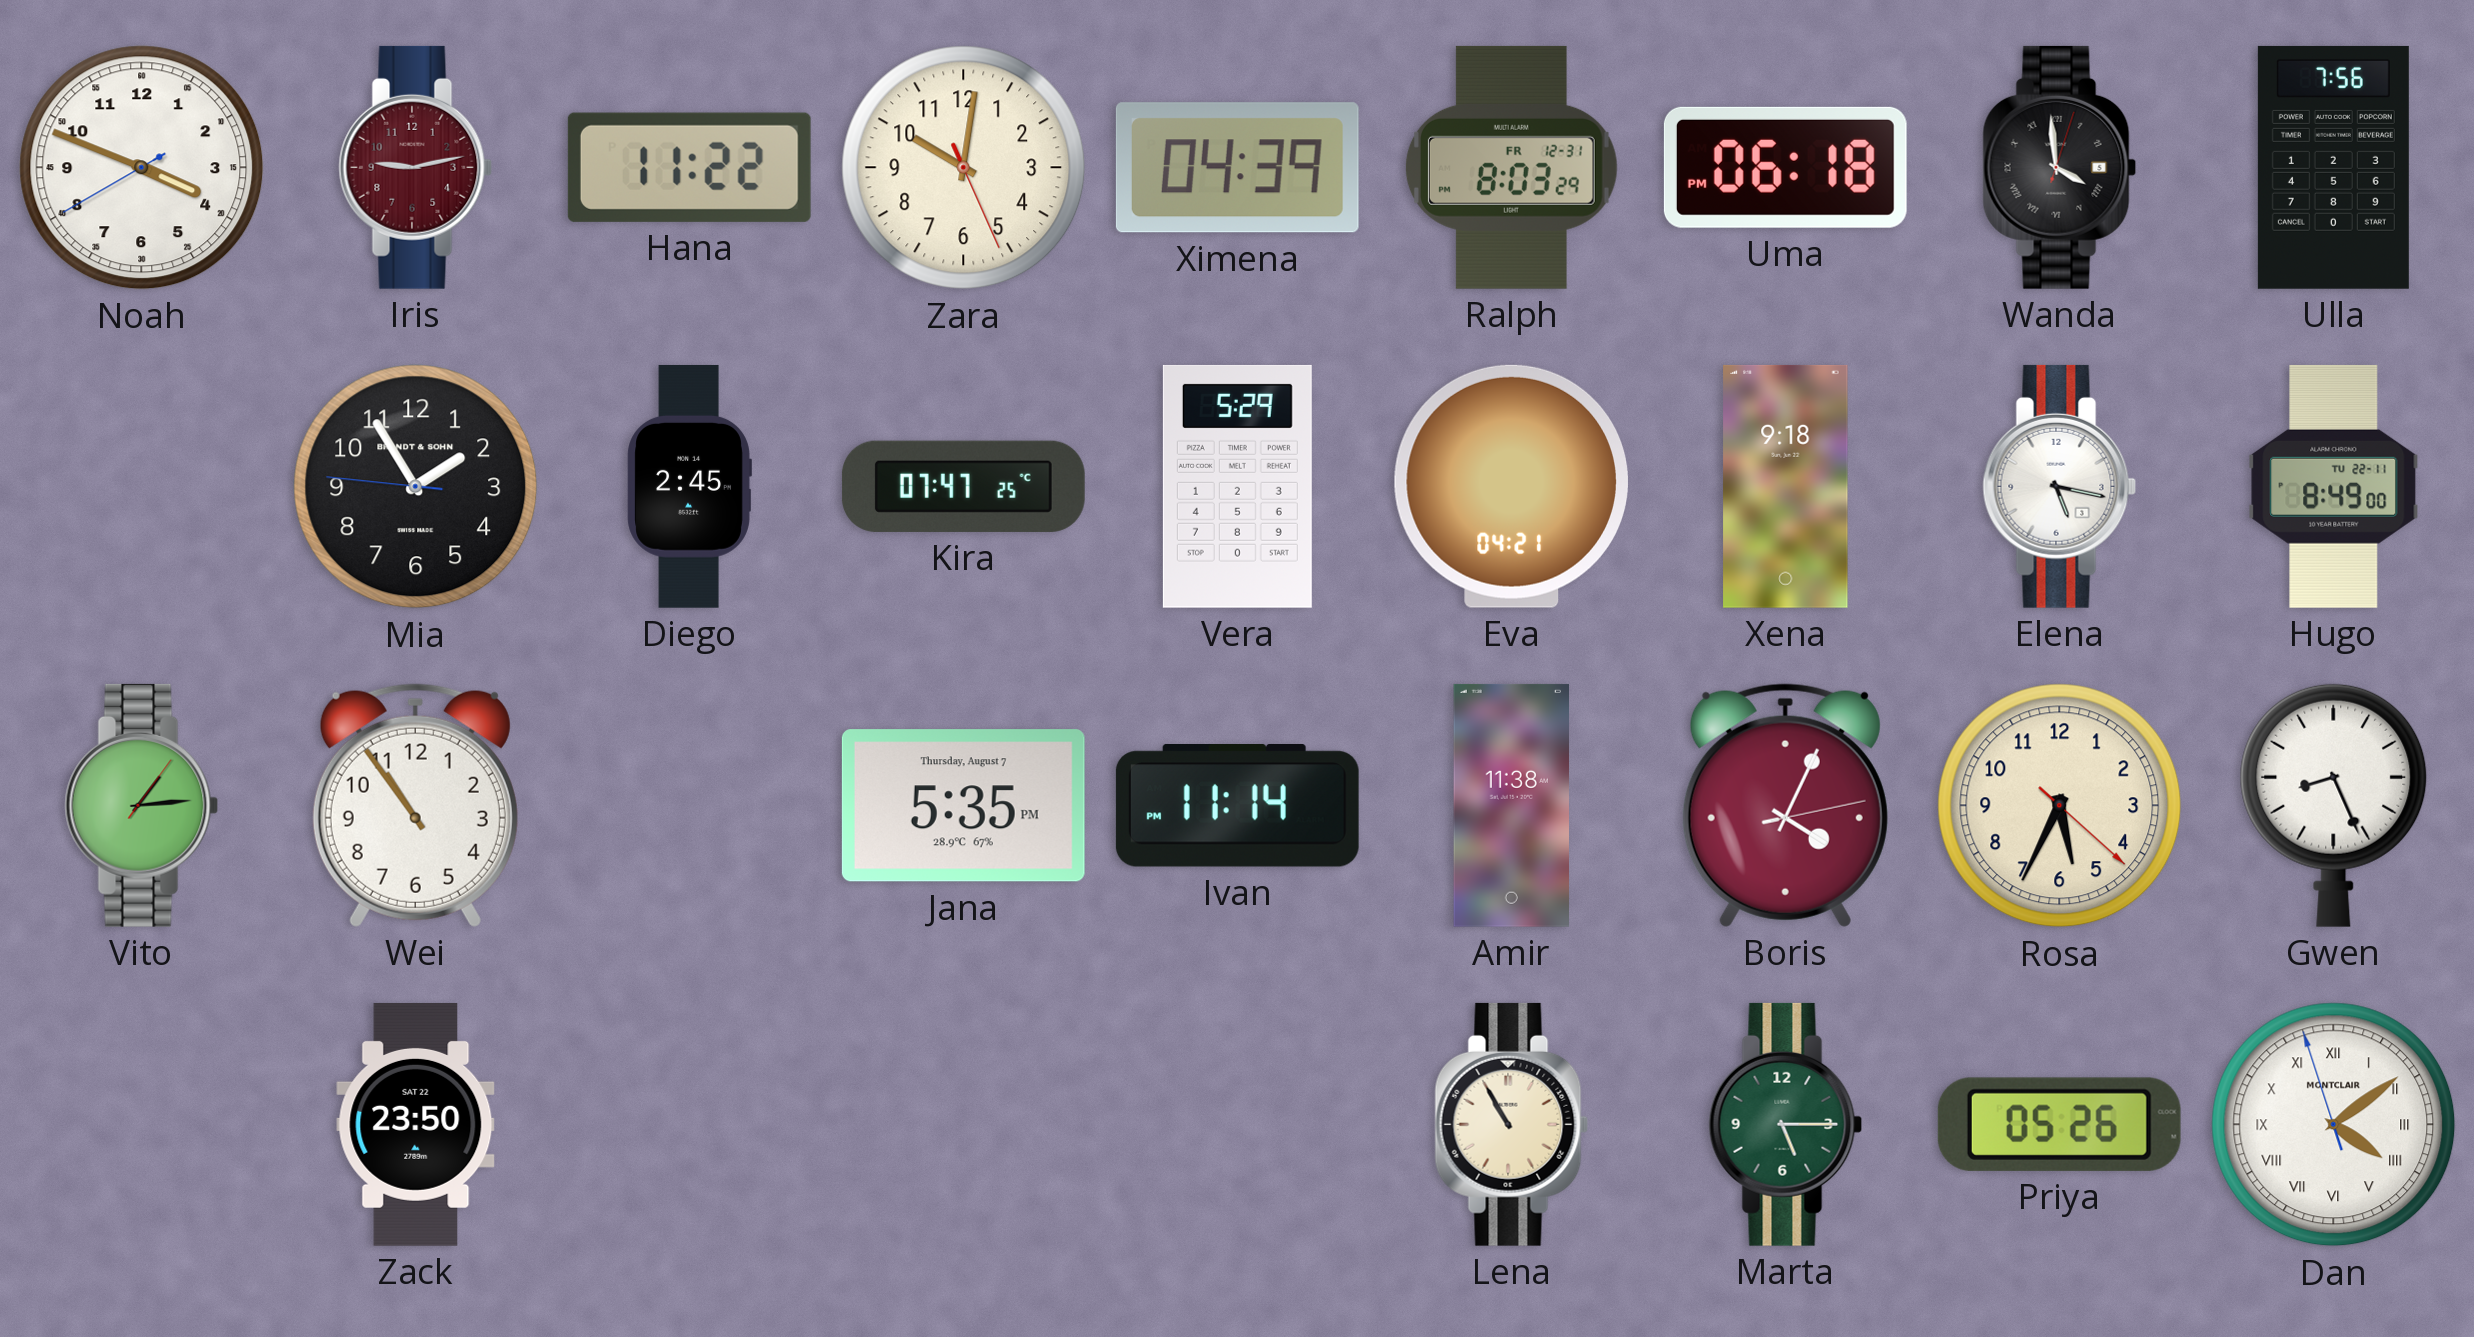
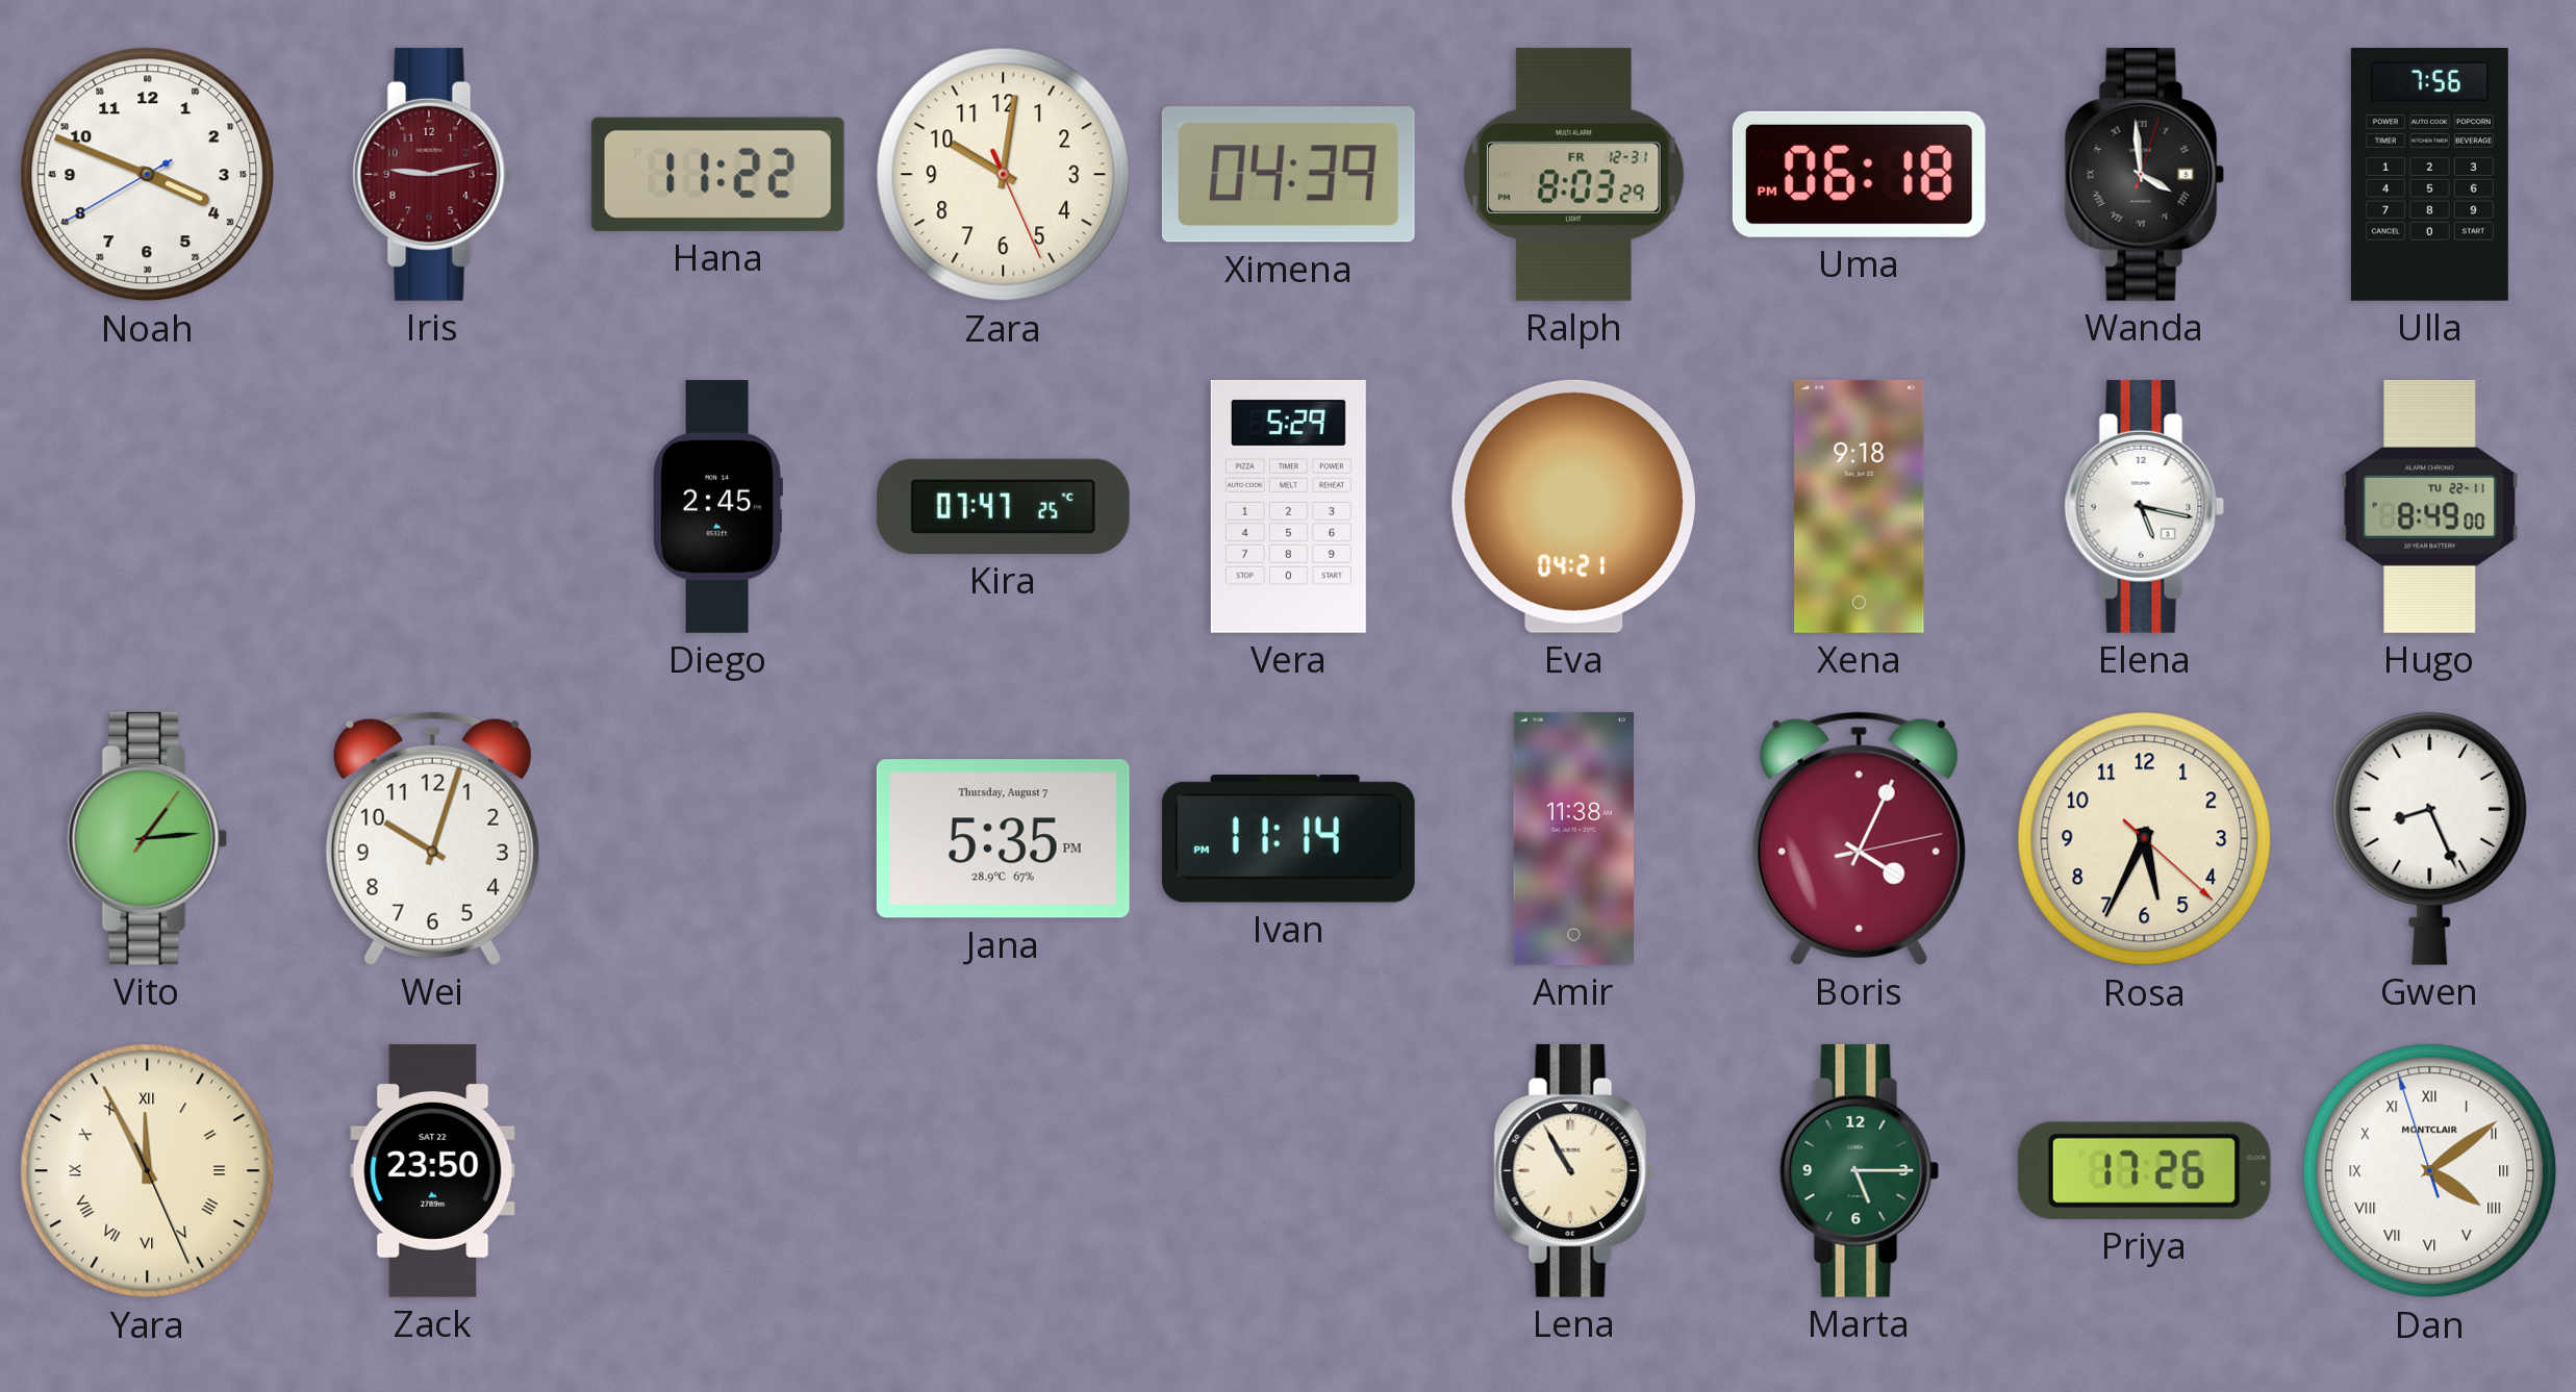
Mia: 1:54 -> none
Wei: 10:54 -> 10:03
Yara: none -> 11:55
Priya: 05:26 -> 17:26
